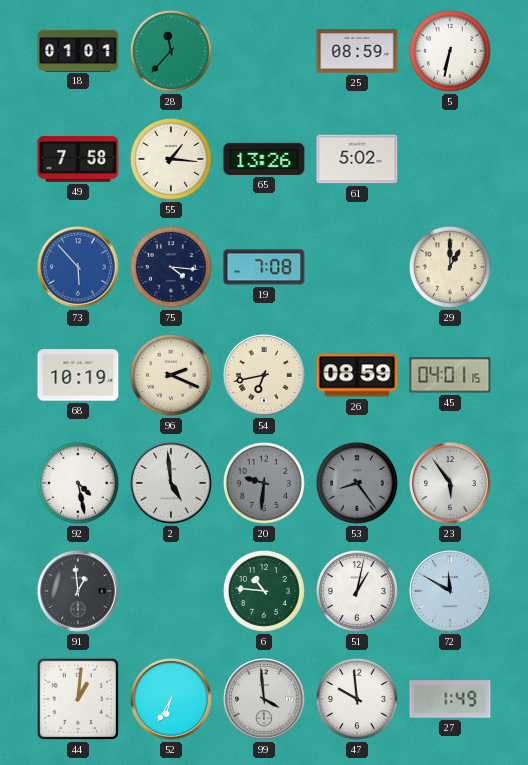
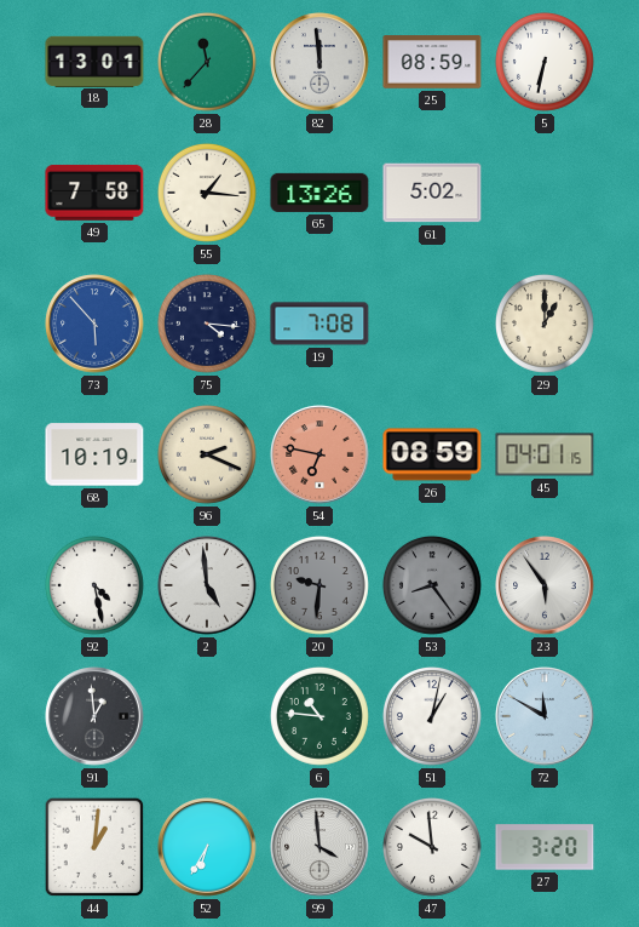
18: 01:01 -> 13:01
82: none -> 11:59
54: 6:43 -> 6:47
54 dial: cream -> salmon
27: 1:49 -> 3:20
